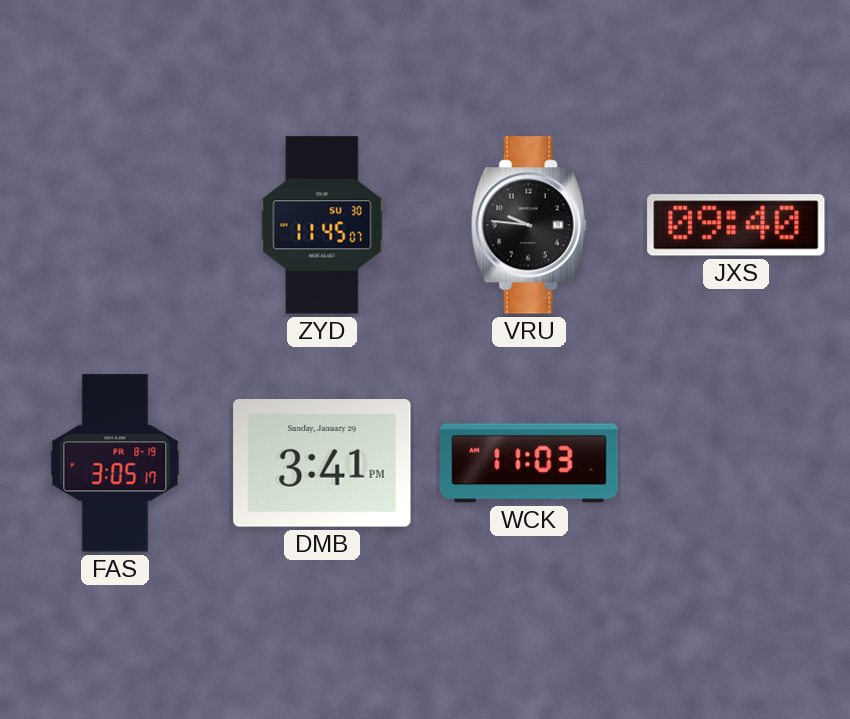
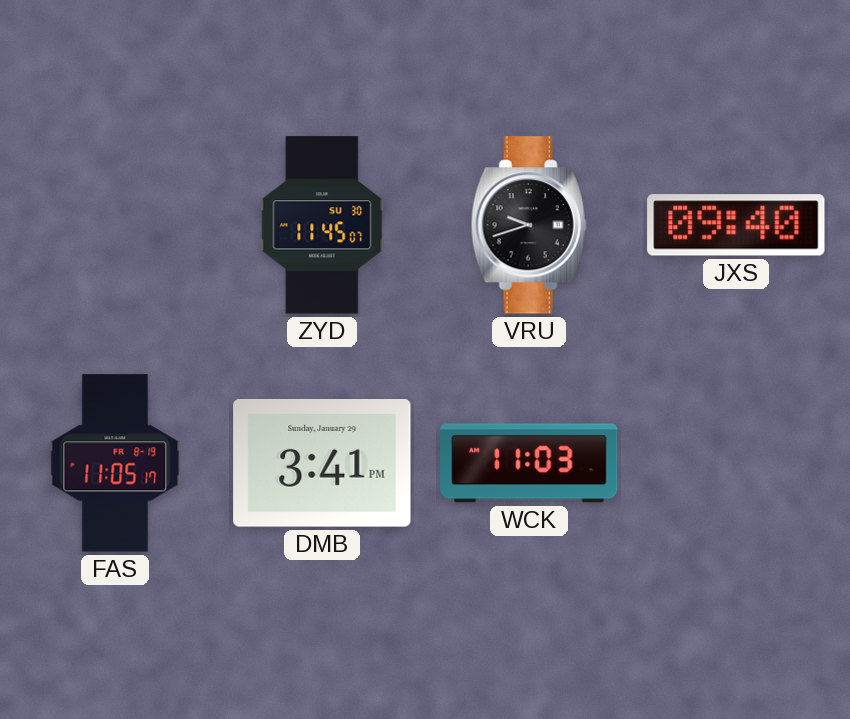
VRU: 9:46 -> 9:42
FAS: 3:05 -> 11:05
